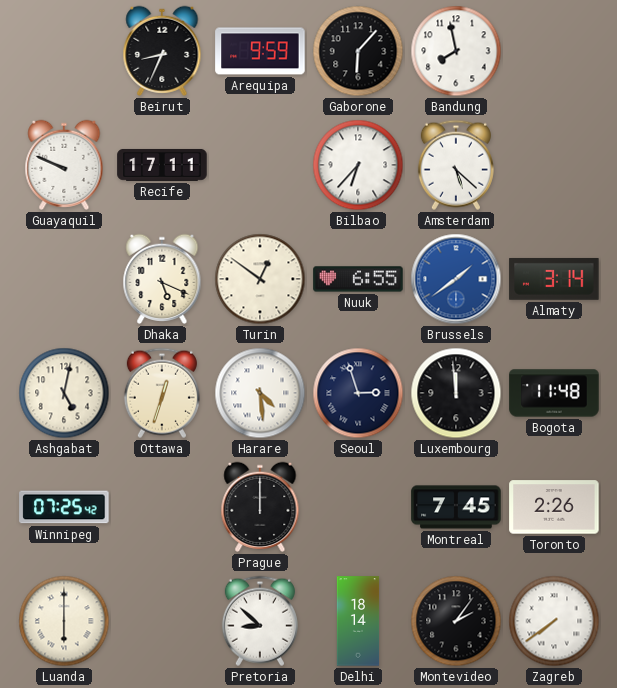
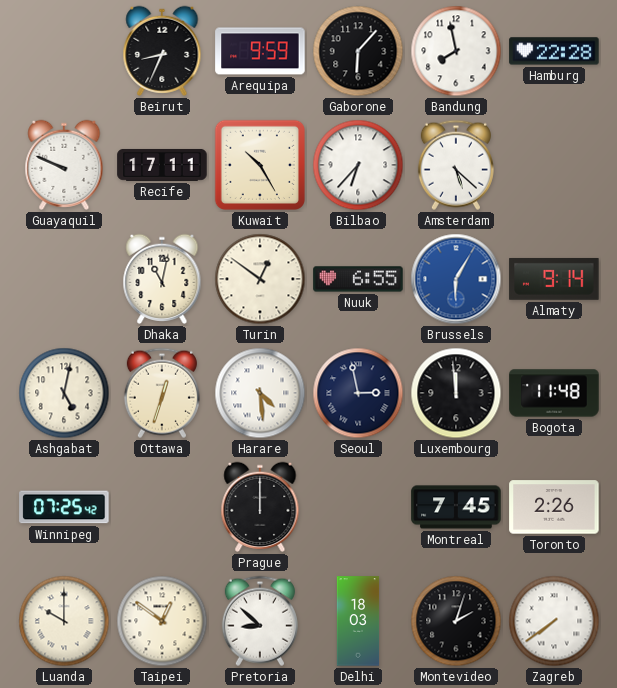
Hamburg: none -> 22:28
Kuwait: none -> 10:25
Dhaka: 5:19 -> 11:02
Brussels: 1:39 -> 6:05
Almaty: 3:14 -> 9:14
Seoul: 2:57 -> 2:58
Luanda: 6:00 -> 10:00
Taipei: none -> 12:51
Delhi: 18:14 -> 18:03
Montevideo: 2:06 -> 2:03
